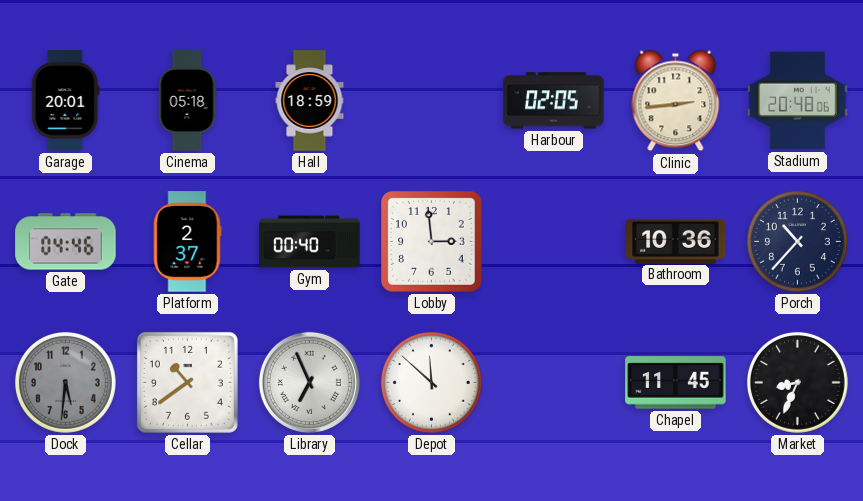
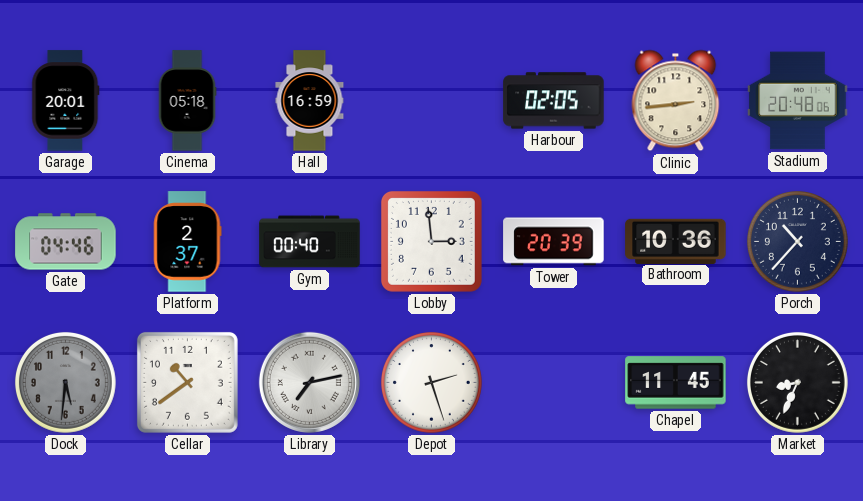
Hall: 18:59 -> 16:59
Tower: none -> 20:39
Library: 6:56 -> 7:13
Depot: 11:52 -> 2:27
